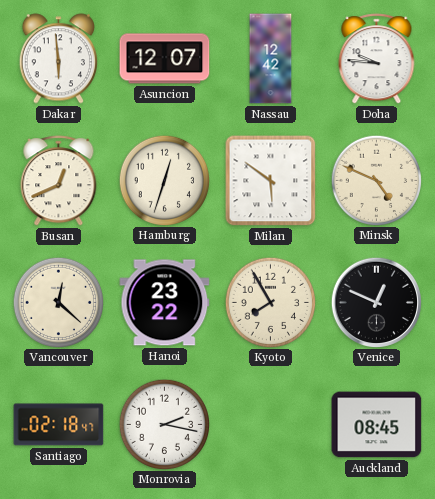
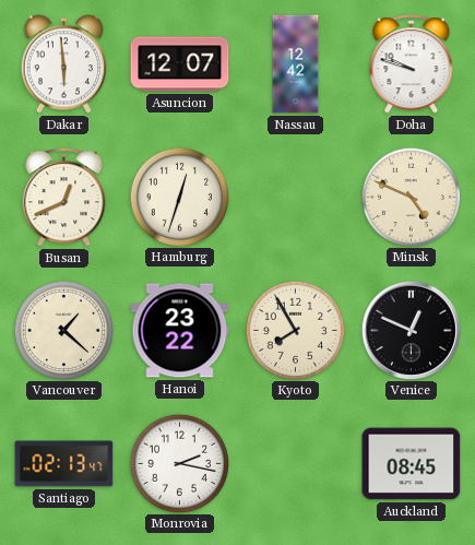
Doha: 9:46 -> 9:48
Milan: 5:51 -> none
Vancouver: 12:22 -> 1:22
Santiago: 02:18 -> 02:13
